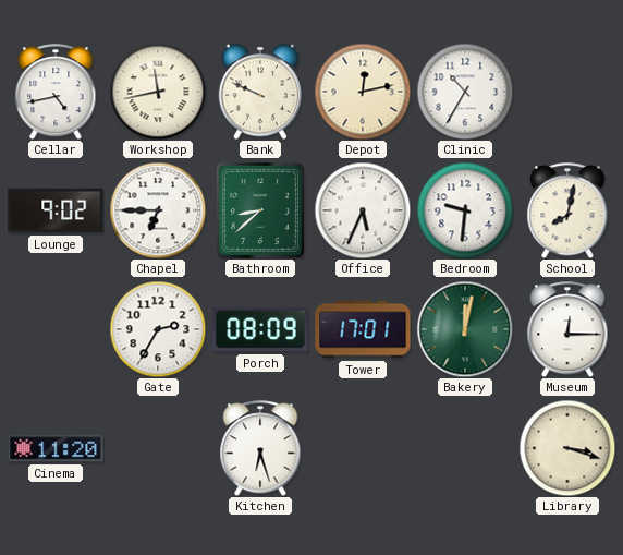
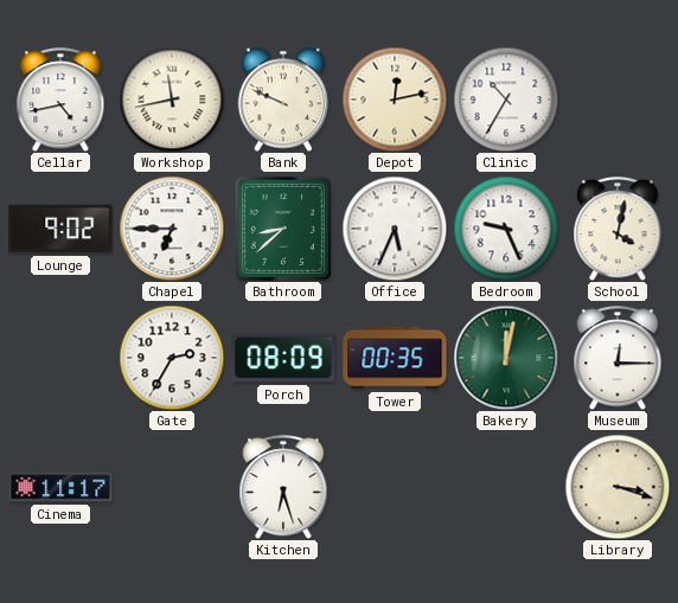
Bedroom: 9:31 -> 9:26
School: 8:02 -> 4:02
Tower: 17:01 -> 00:35
Cinema: 11:20 -> 11:17
